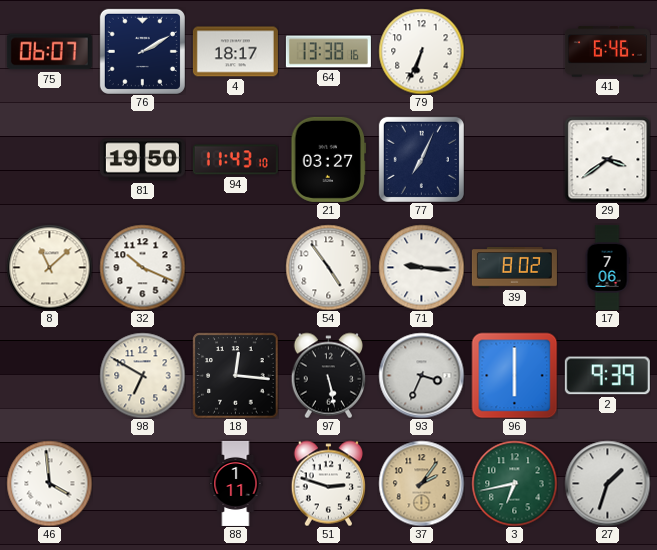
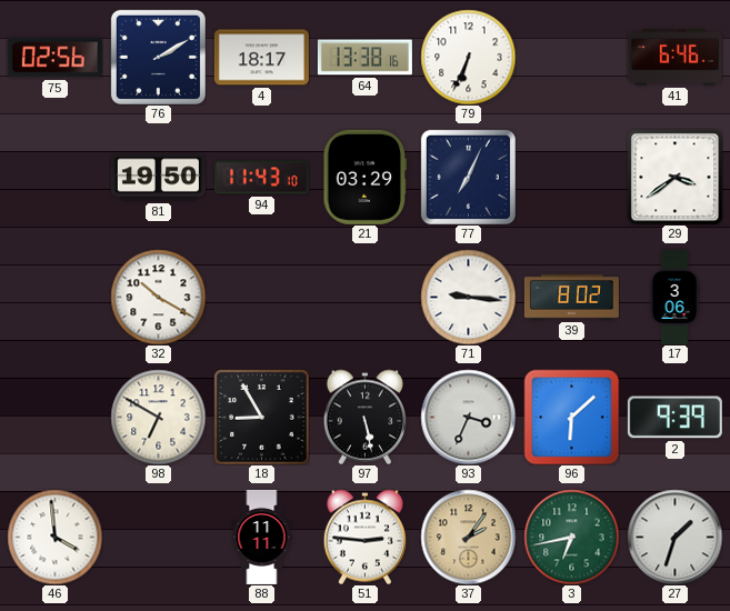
75: 06:07 -> 02:56
21: 03:27 -> 03:29
8: 11:08 -> none
32: 10:19 -> 10:20
54: 4:54 -> none
17: 7:06 -> 3:06
18: 12:16 -> 8:55
96: 6:00 -> 6:08
88: 1:11 -> 11:11
51: 2:48 -> 2:46
